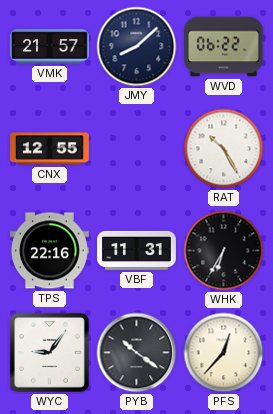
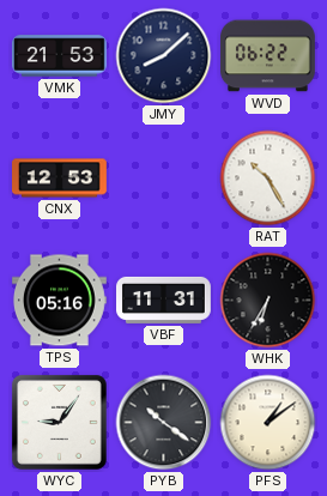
VMK: 21:57 -> 21:53
CNX: 12:55 -> 12:53
TPS: 22:16 -> 05:16
PFS: 12:37 -> 1:09
